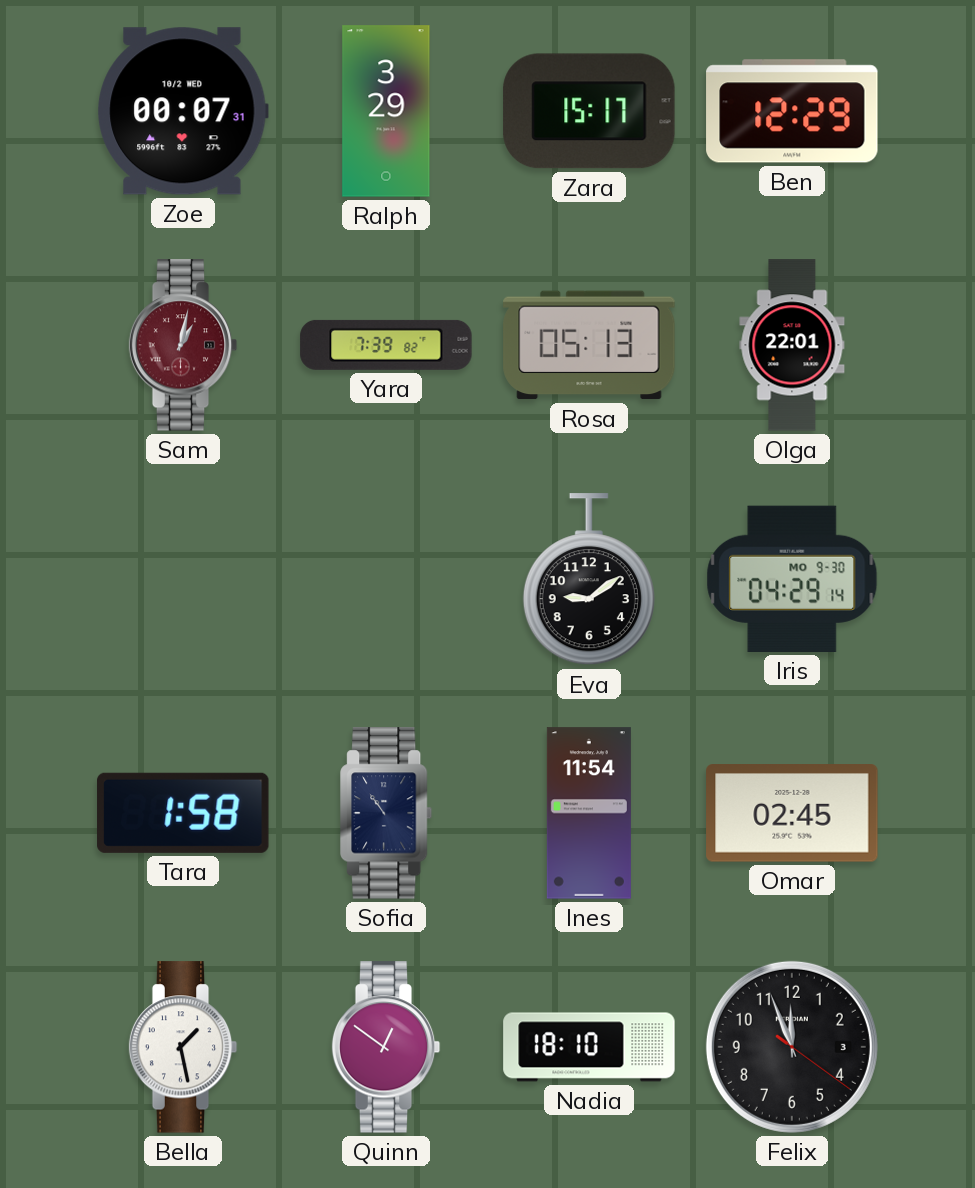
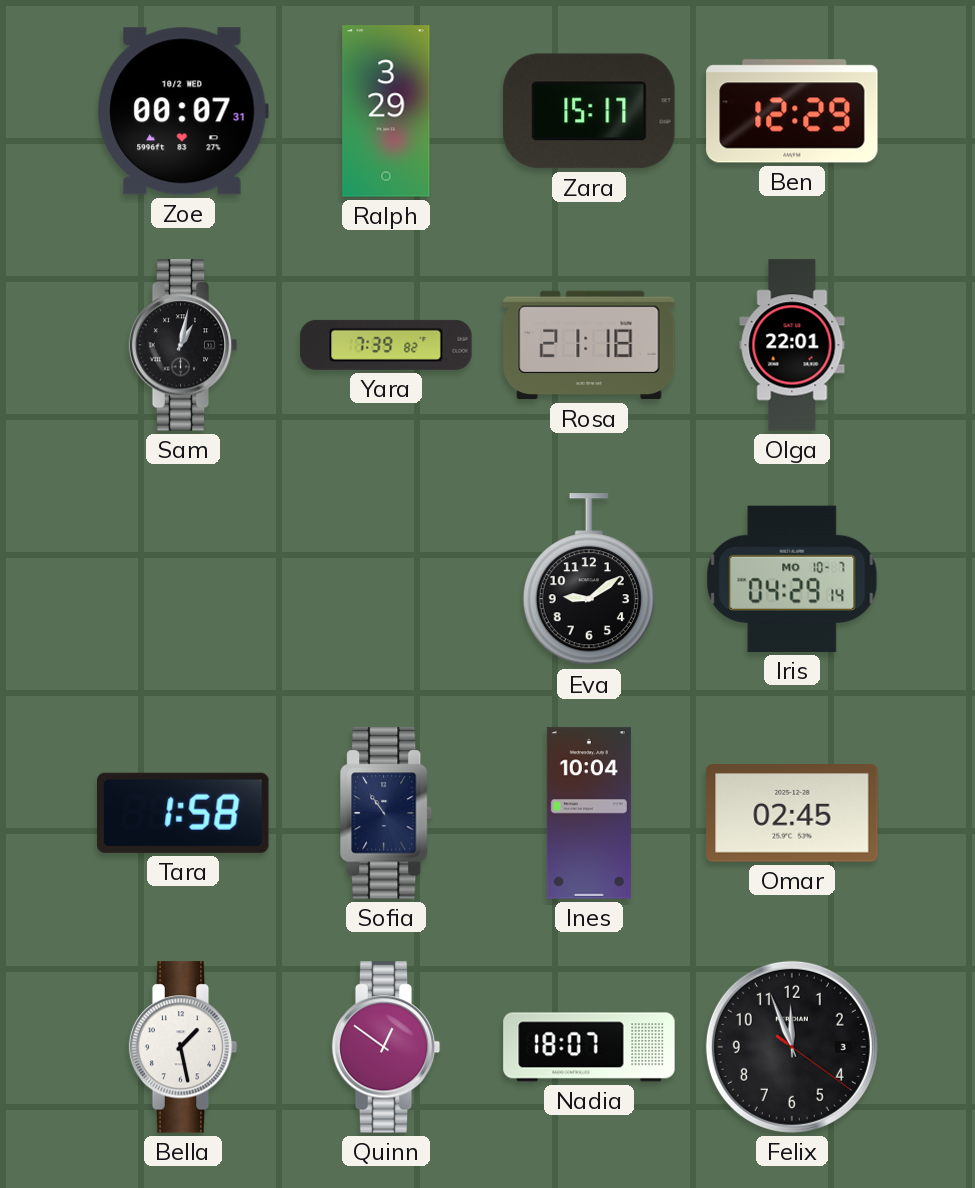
Sam dial: burgundy -> black
Rosa: 05:13 -> 21:18
Iris date: MO 9-30 -> MO 10-7
Ines: 11:54 -> 10:04
Nadia: 18:10 -> 18:07
